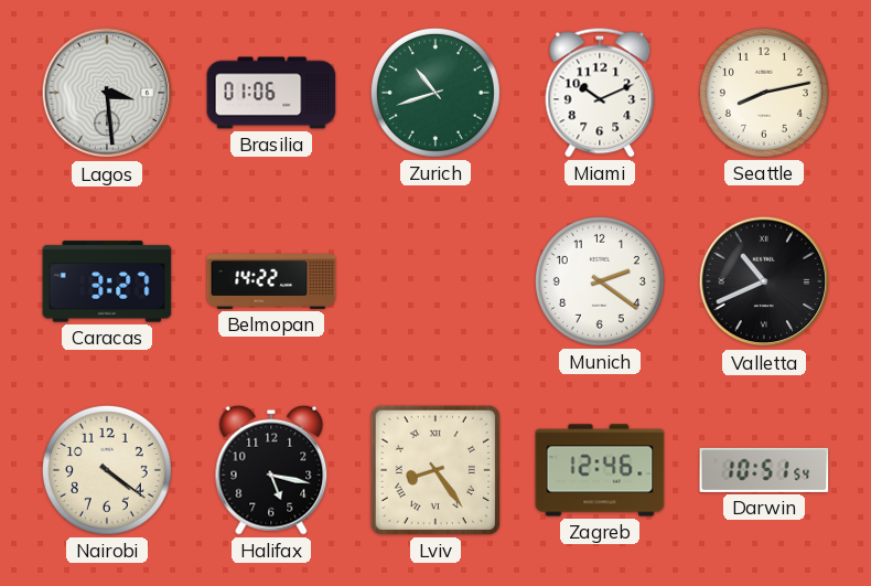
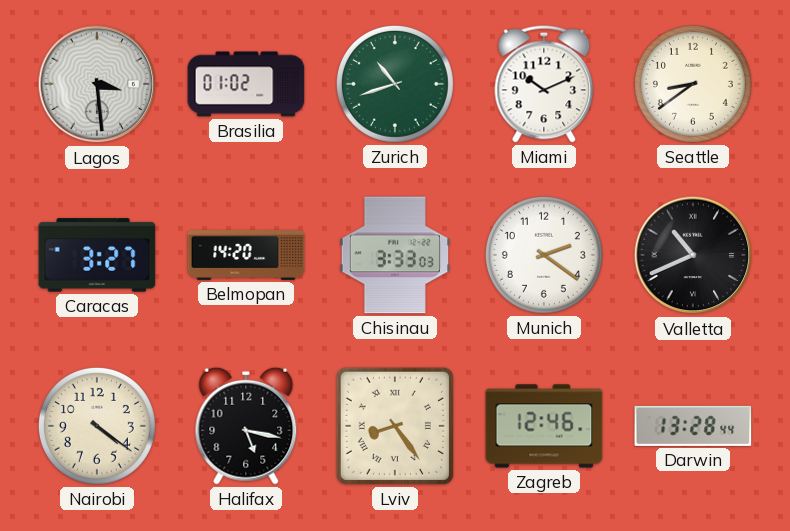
Brasilia: 01:06 -> 01:02
Seattle: 8:13 -> 8:39
Belmopan: 14:22 -> 14:20
Chisinau: none -> 3:33
Darwin: 10:51 -> 13:28
